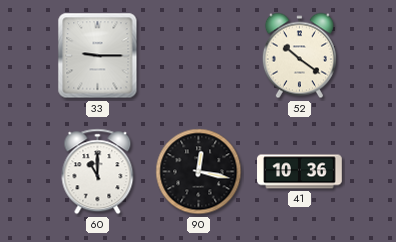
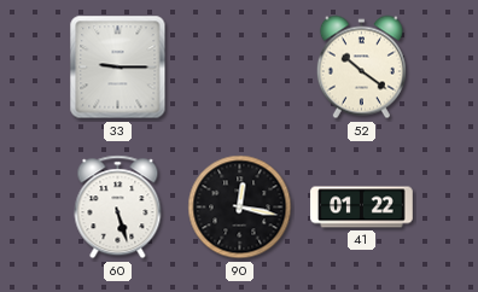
60: 11:00 -> 5:27
41: 10:36 -> 01:22
